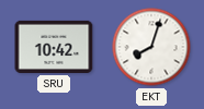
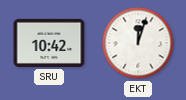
EKT: 8:03 -> 12:03
